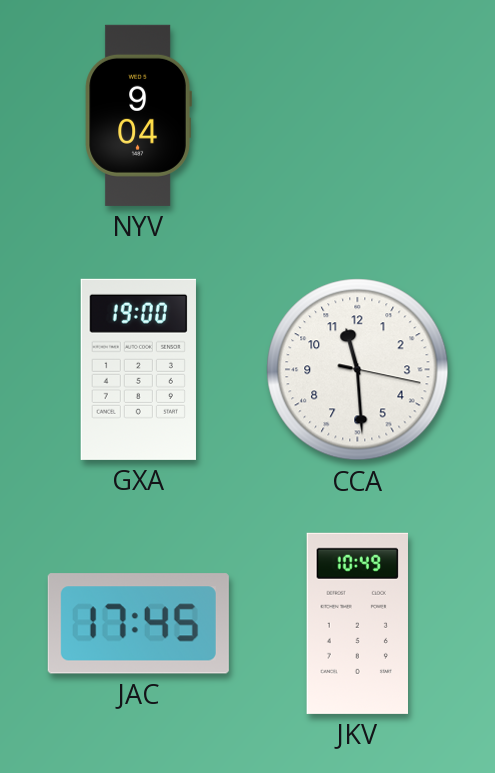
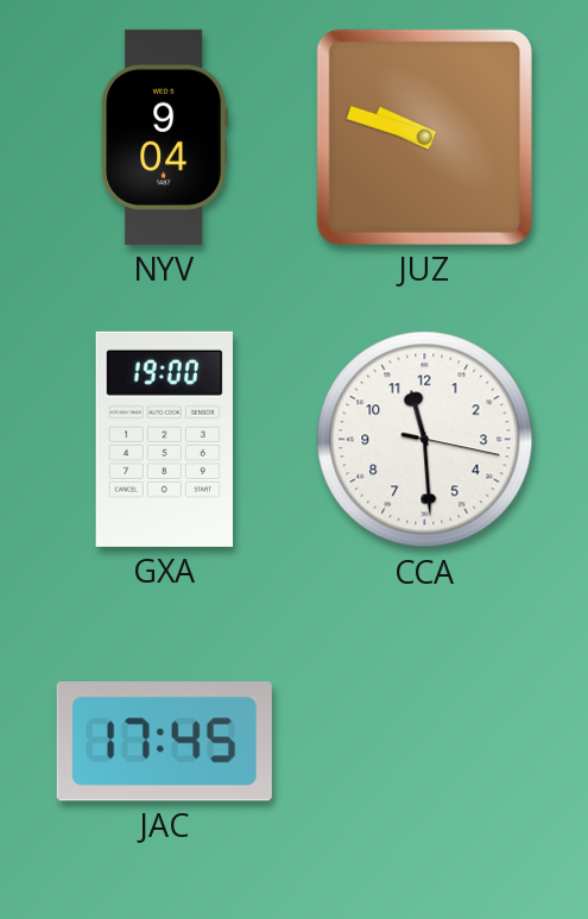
JUZ: none -> 9:48
JKV: 10:49 -> none
